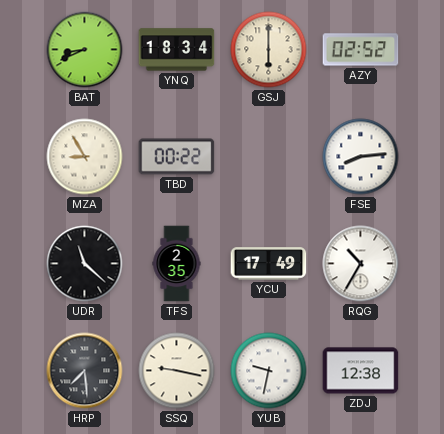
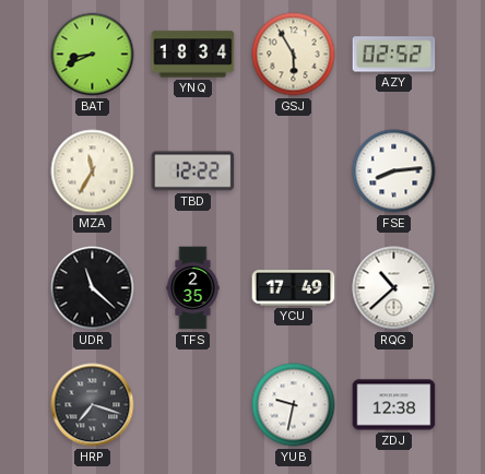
GSJ: 6:00 -> 5:55
MZA: 8:55 -> 11:35
TBD: 00:22 -> 12:22
RQG: 10:35 -> 10:38
HRP: 7:29 -> 7:18
SSQ: 9:17 -> none
